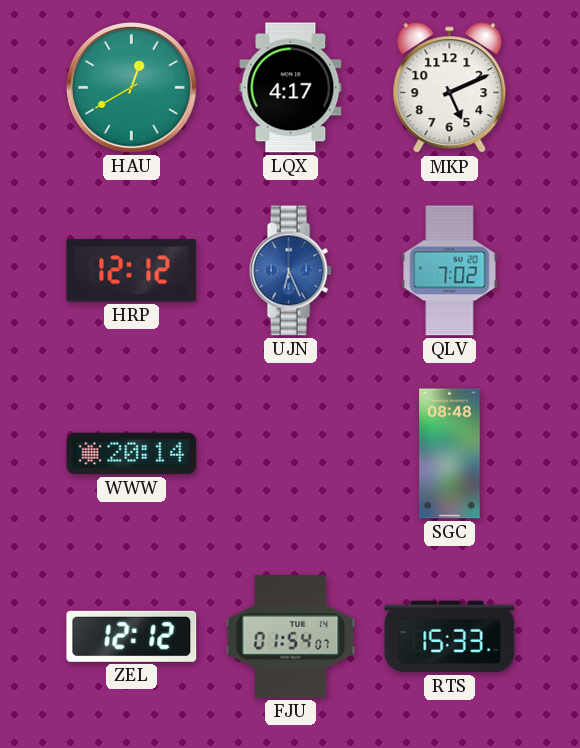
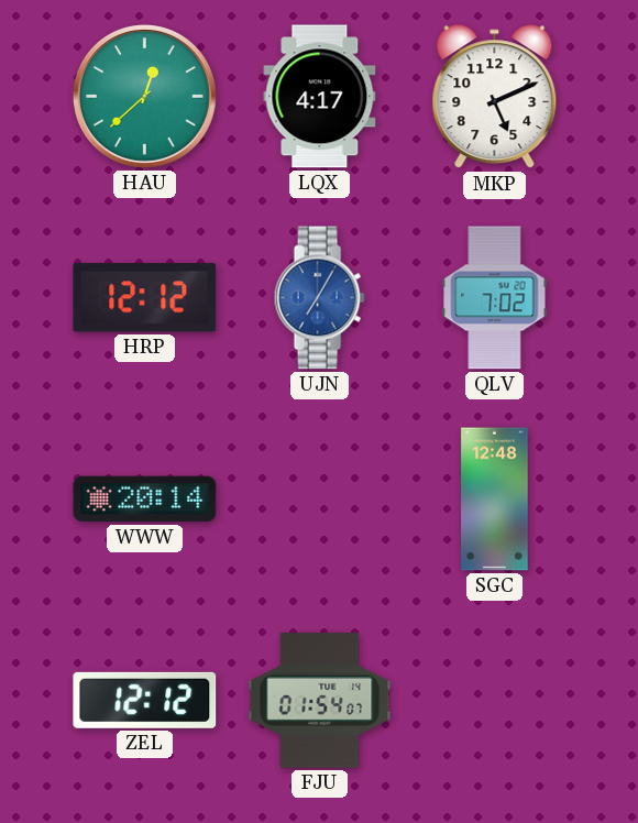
HAU: 12:40 -> 12:38
UJN: 6:26 -> 7:05
SGC: 08:48 -> 12:48
RTS: 15:33 -> none
